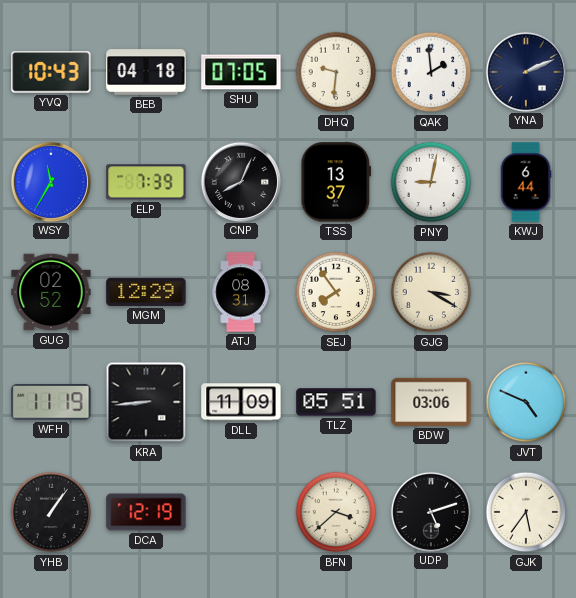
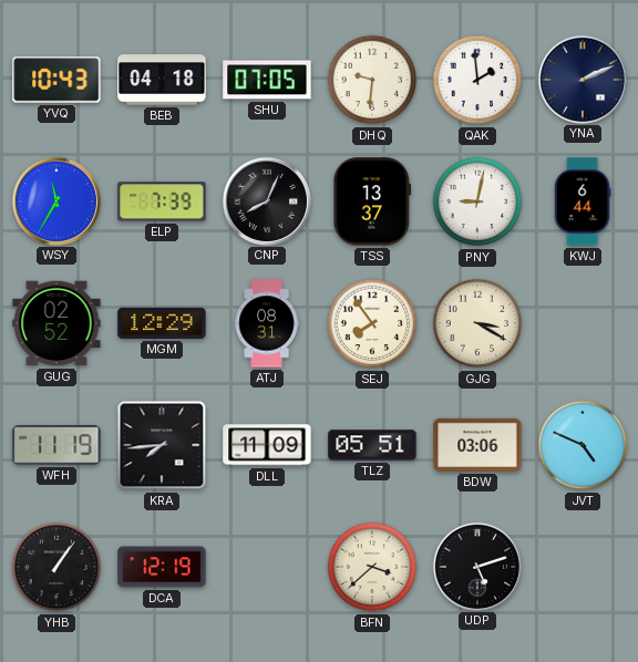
KRA: 8:44 -> 7:44
GJK: 5:36 -> none
